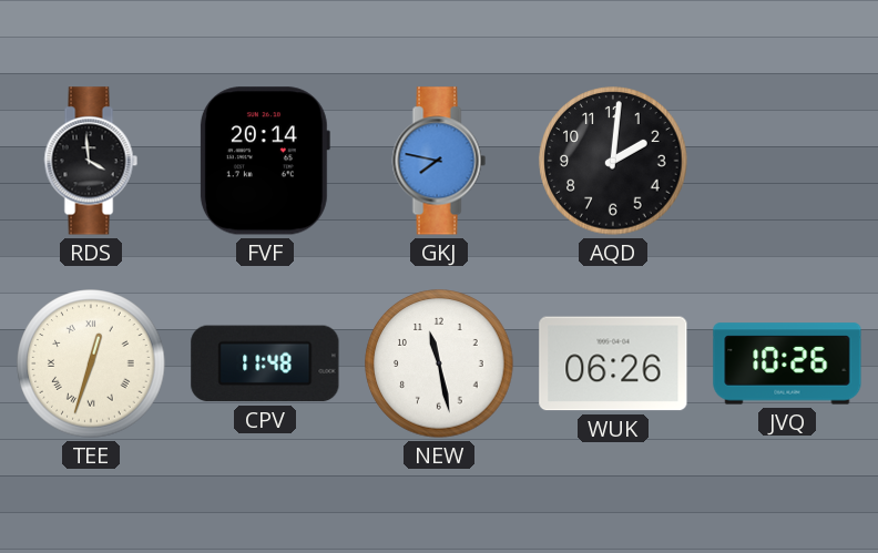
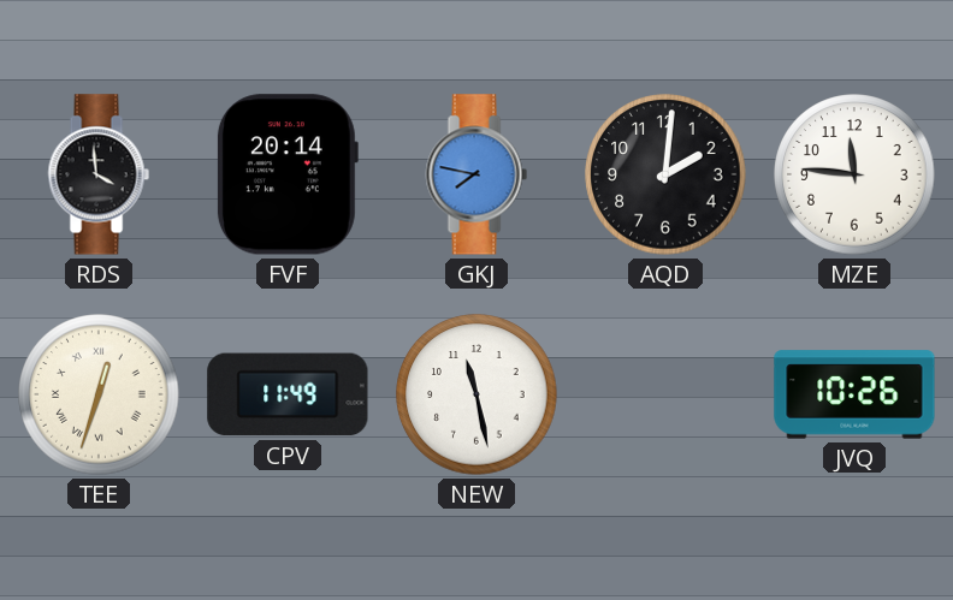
MZE: none -> 11:46
CPV: 11:48 -> 11:49
WUK: 06:26 -> none
